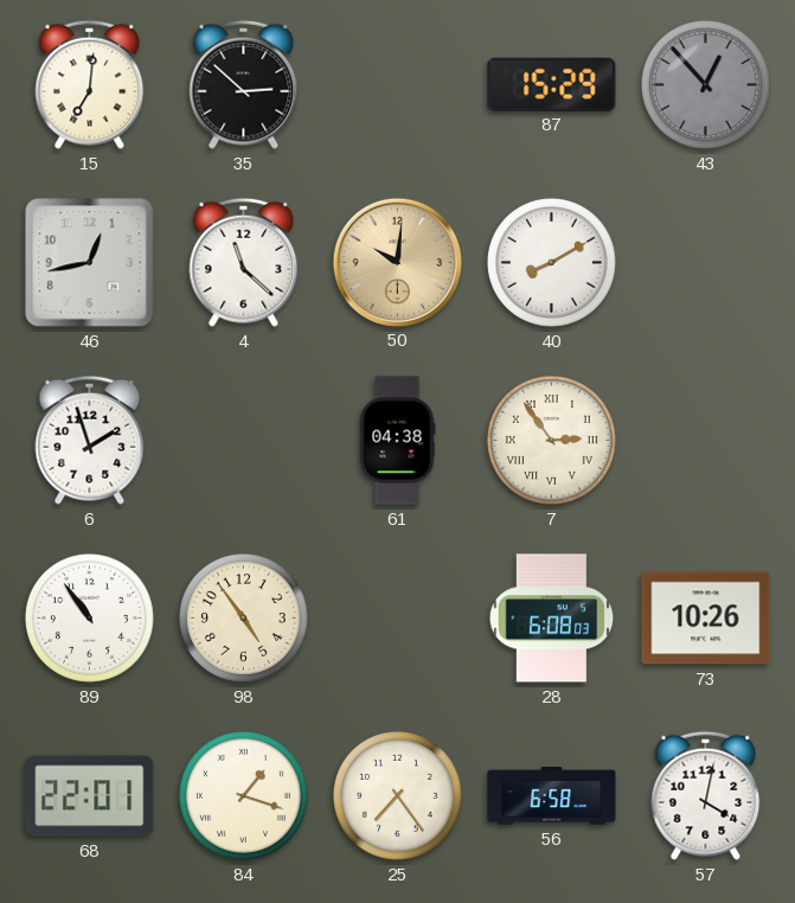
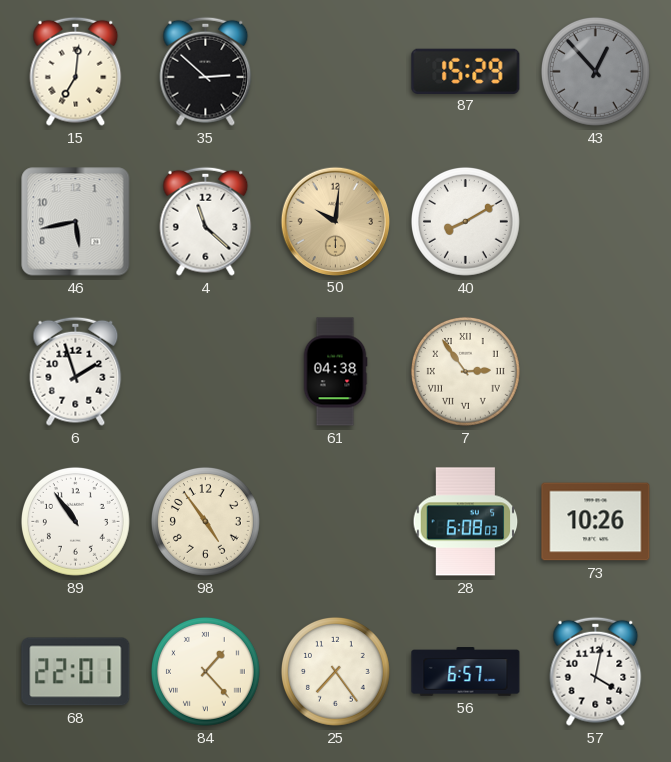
46: 12:43 -> 5:43
84: 1:18 -> 1:23
56: 6:58 -> 6:57
